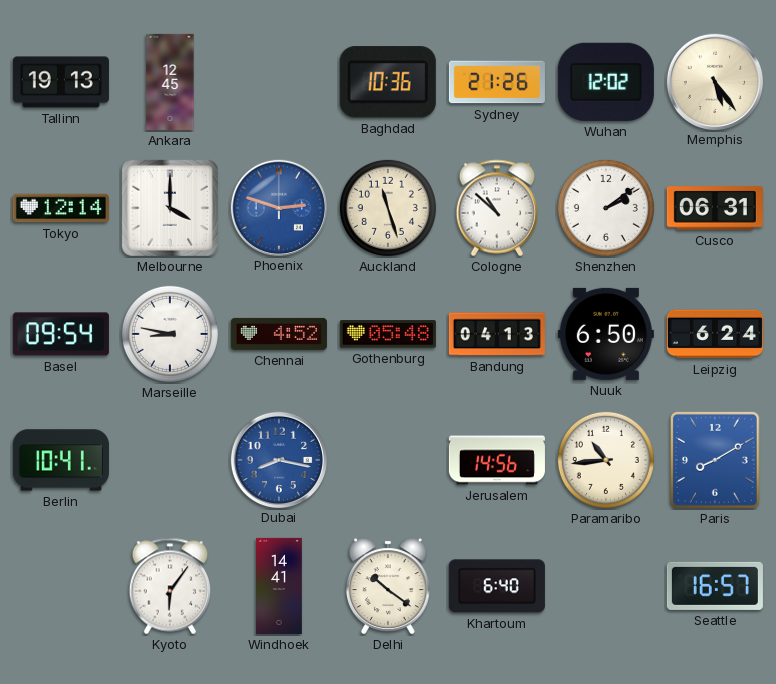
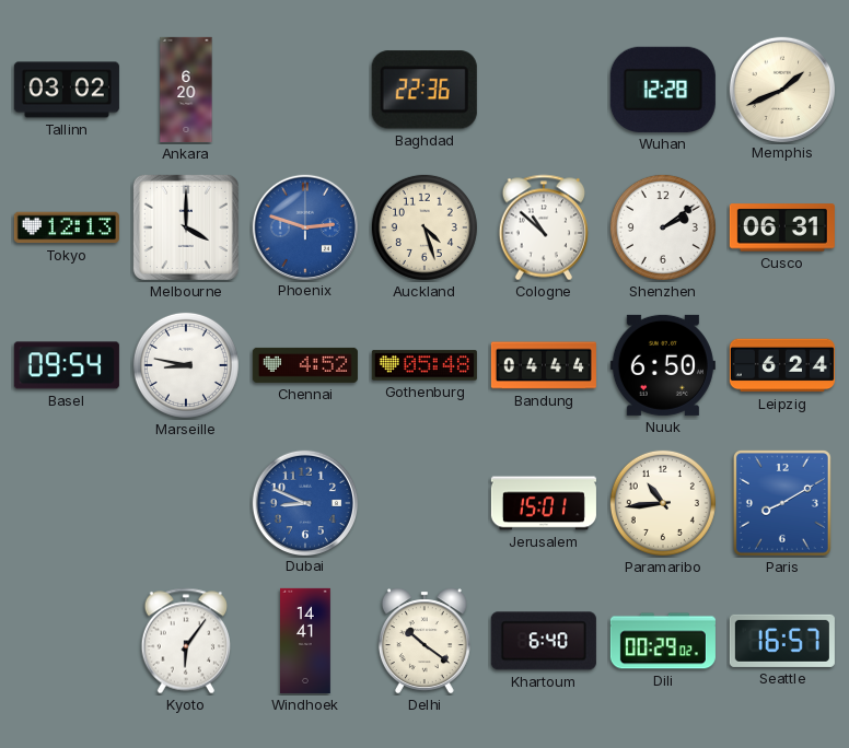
Tallinn: 19:13 -> 03:02
Ankara: 12:45 -> 6:20
Baghdad: 10:36 -> 22:36
Sydney: 21:26 -> none
Wuhan: 12:02 -> 12:28
Memphis: 5:24 -> 1:41
Tokyo: 12:14 -> 12:13
Auckland: 11:27 -> 4:27
Bandung: 04:13 -> 04:44
Berlin: 10:41 -> none
Dubai: 8:17 -> 8:49
Jerusalem: 14:56 -> 15:01
Dili: none -> 00:29
